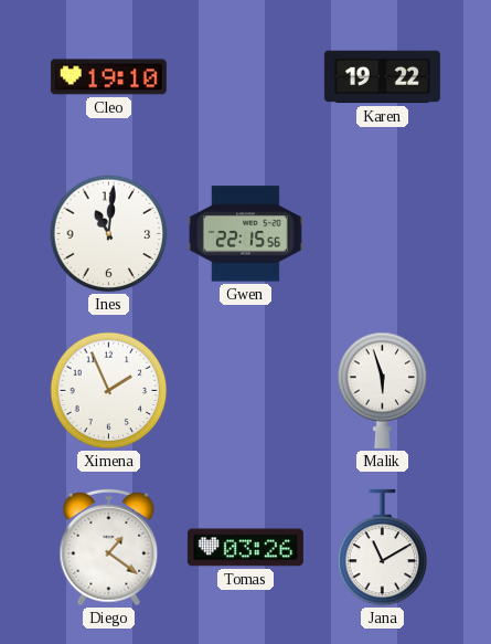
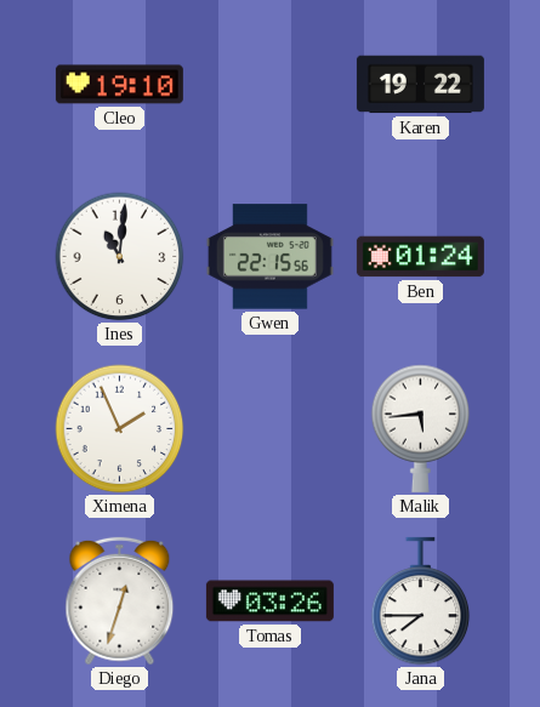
Ben: none -> 01:24
Malik: 5:57 -> 5:44
Diego: 1:21 -> 12:33
Jana: 11:10 -> 7:45
